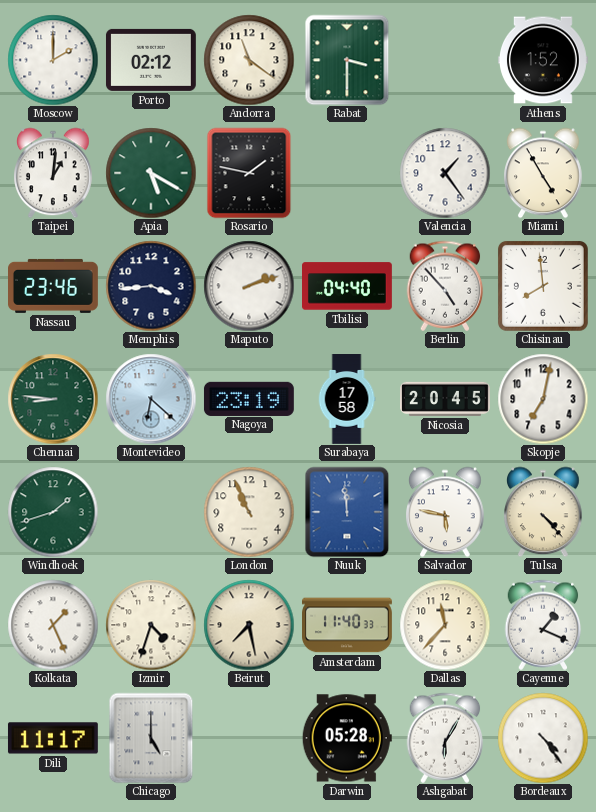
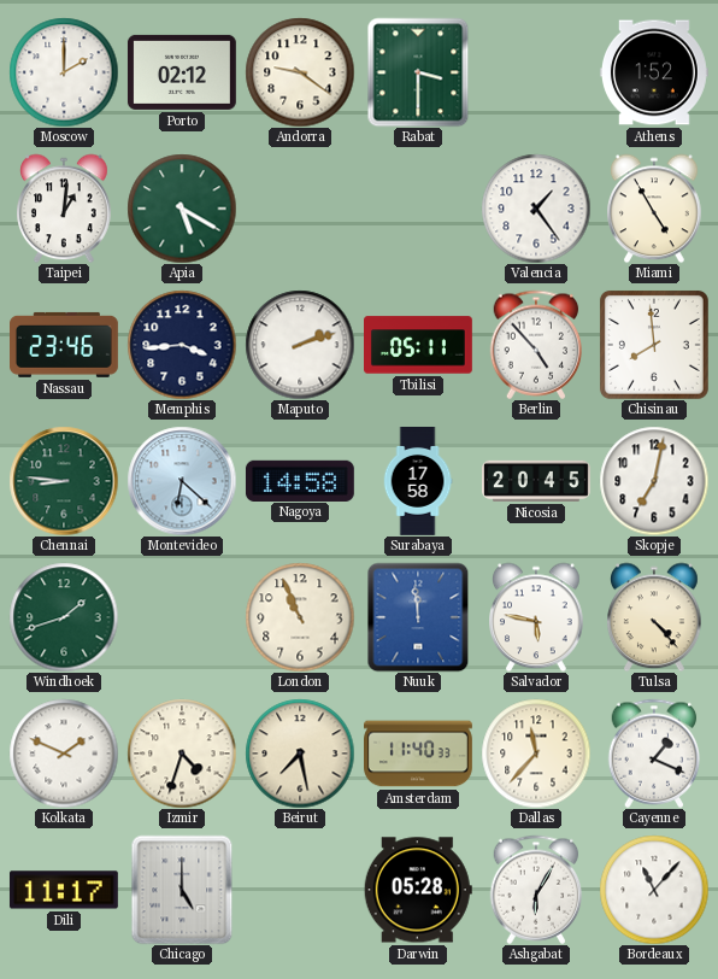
Andorra: 11:21 -> 9:21
Rosario: 1:47 -> none
Tbilisi: 04:40 -> 05:11
Nagoya: 23:19 -> 14:58
Kolkata: 1:26 -> 1:49
Bordeaux: 4:24 -> 11:07
